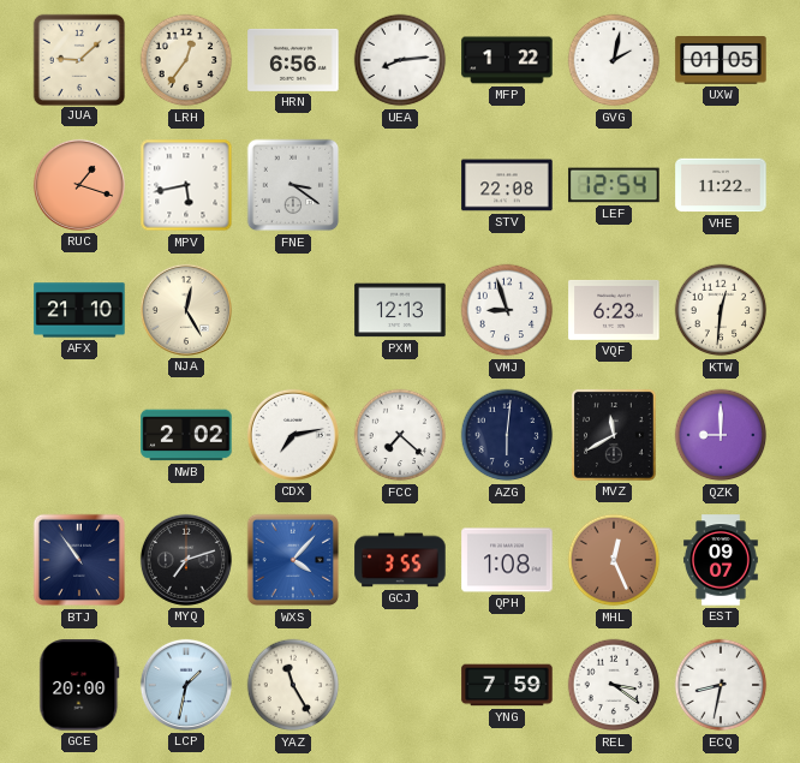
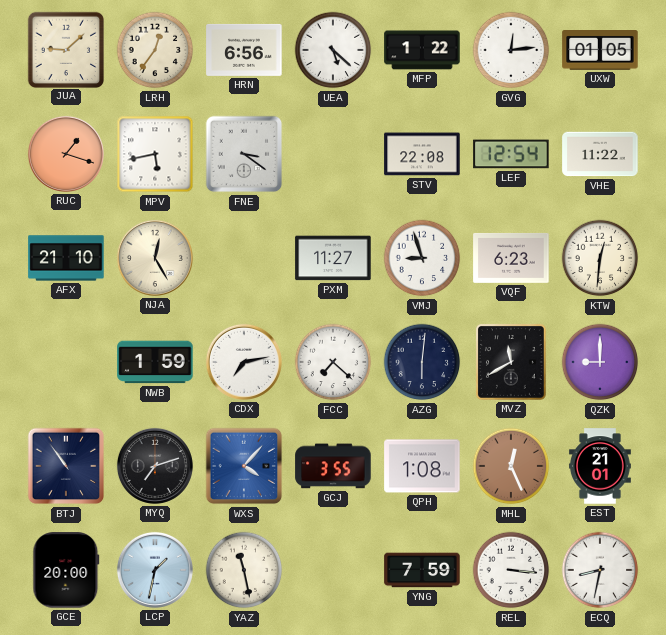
UEA: 8:14 -> 5:22
GVG: 2:02 -> 12:14
PXM: 12:13 -> 11:27
NWB: 2:02 -> 1:59
EST: 09:07 -> 21:01
YAZ: 11:25 -> 11:28
REL: 3:21 -> 3:16
